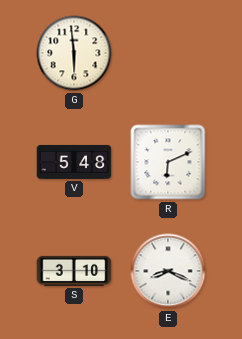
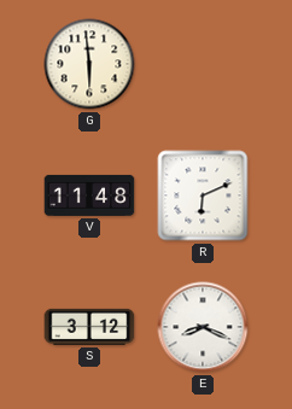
V: 5:48 -> 11:48
S: 3:10 -> 3:12
